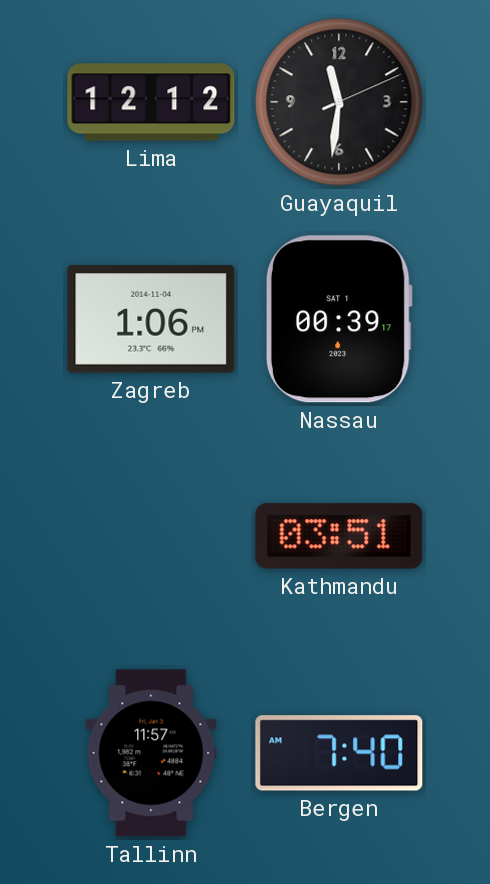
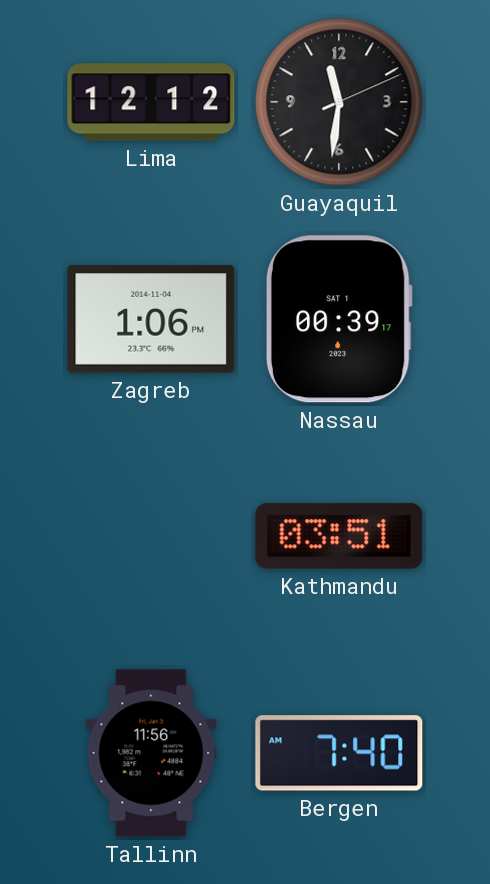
Tallinn: 11:57 -> 11:56
